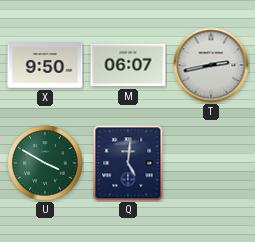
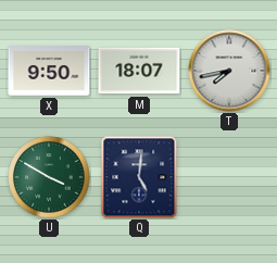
M: 06:07 -> 18:07
T: 2:43 -> 7:43
